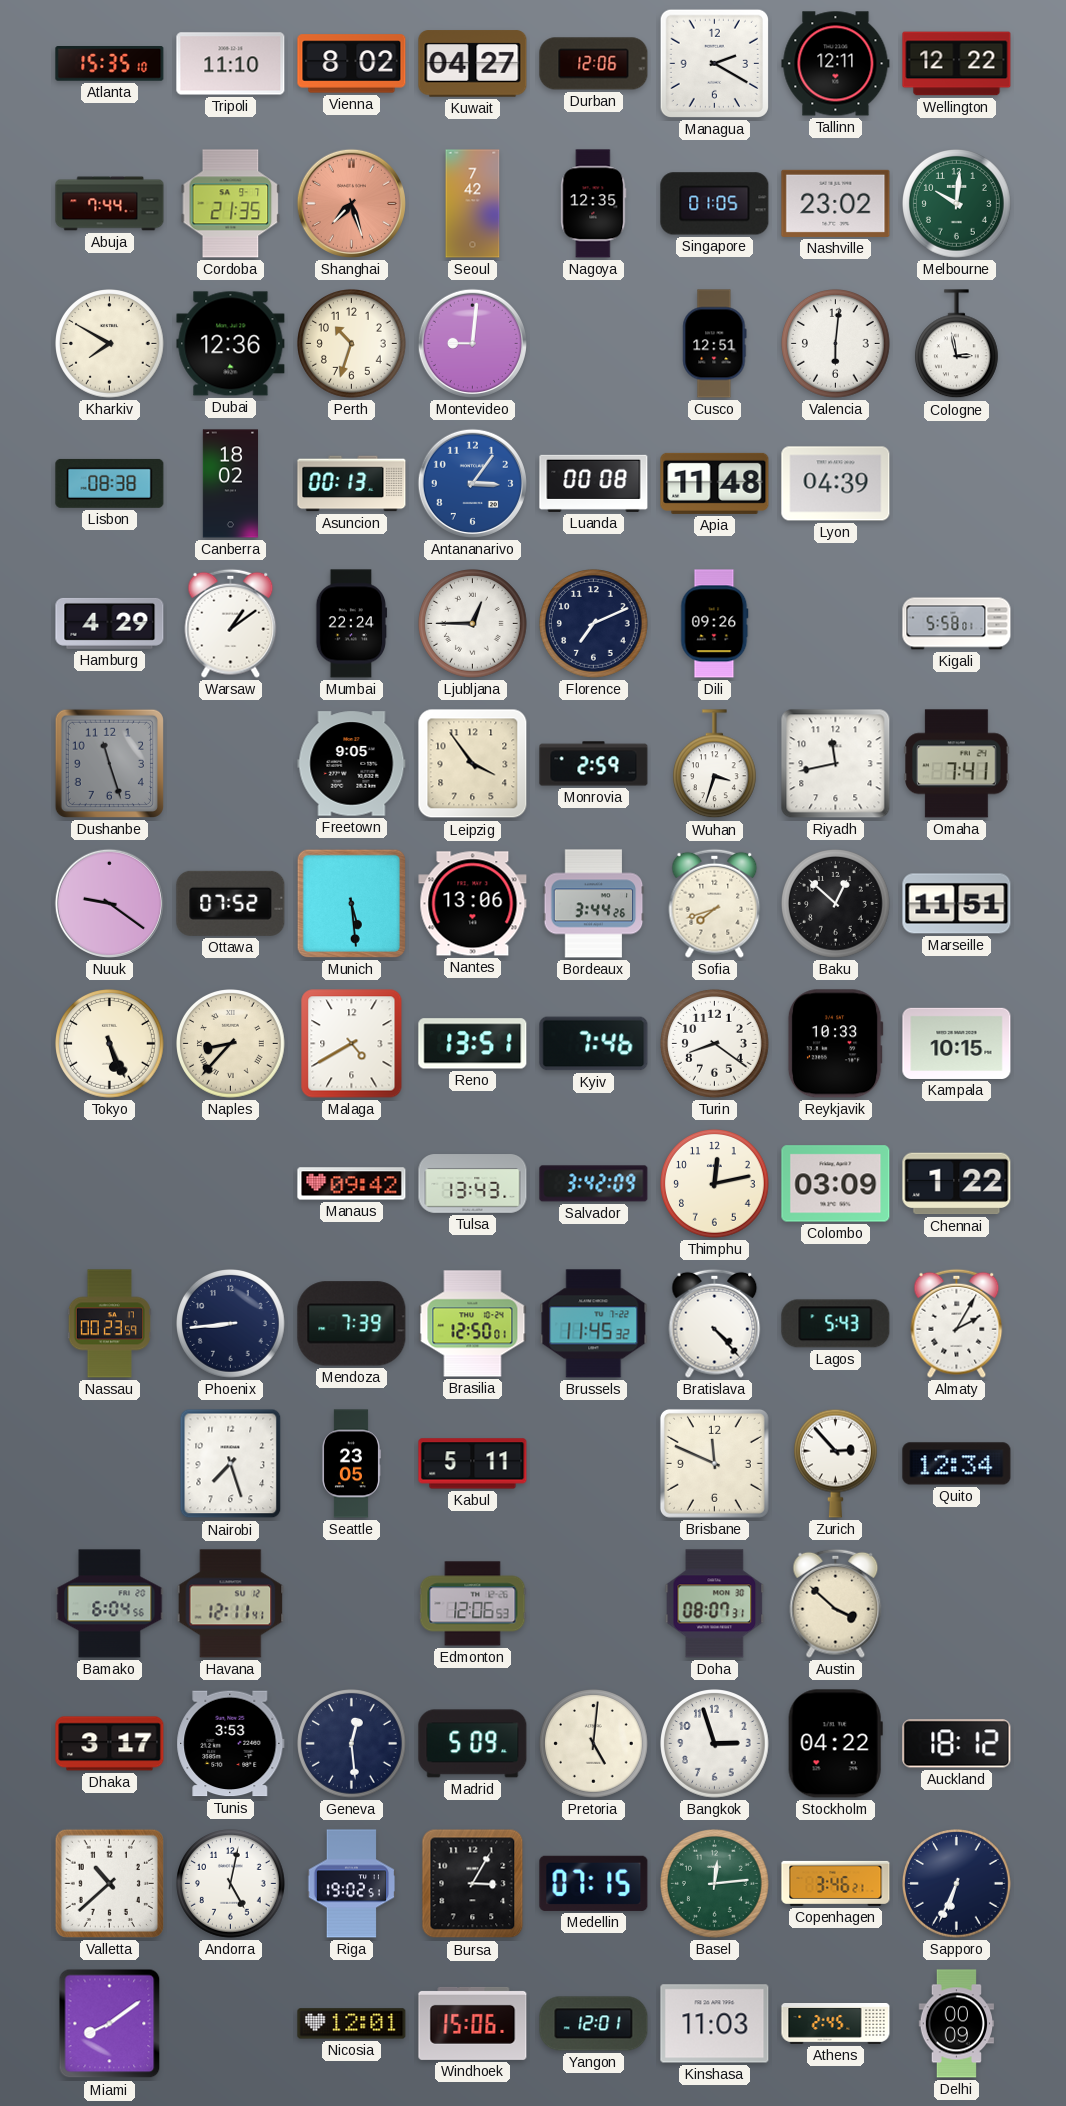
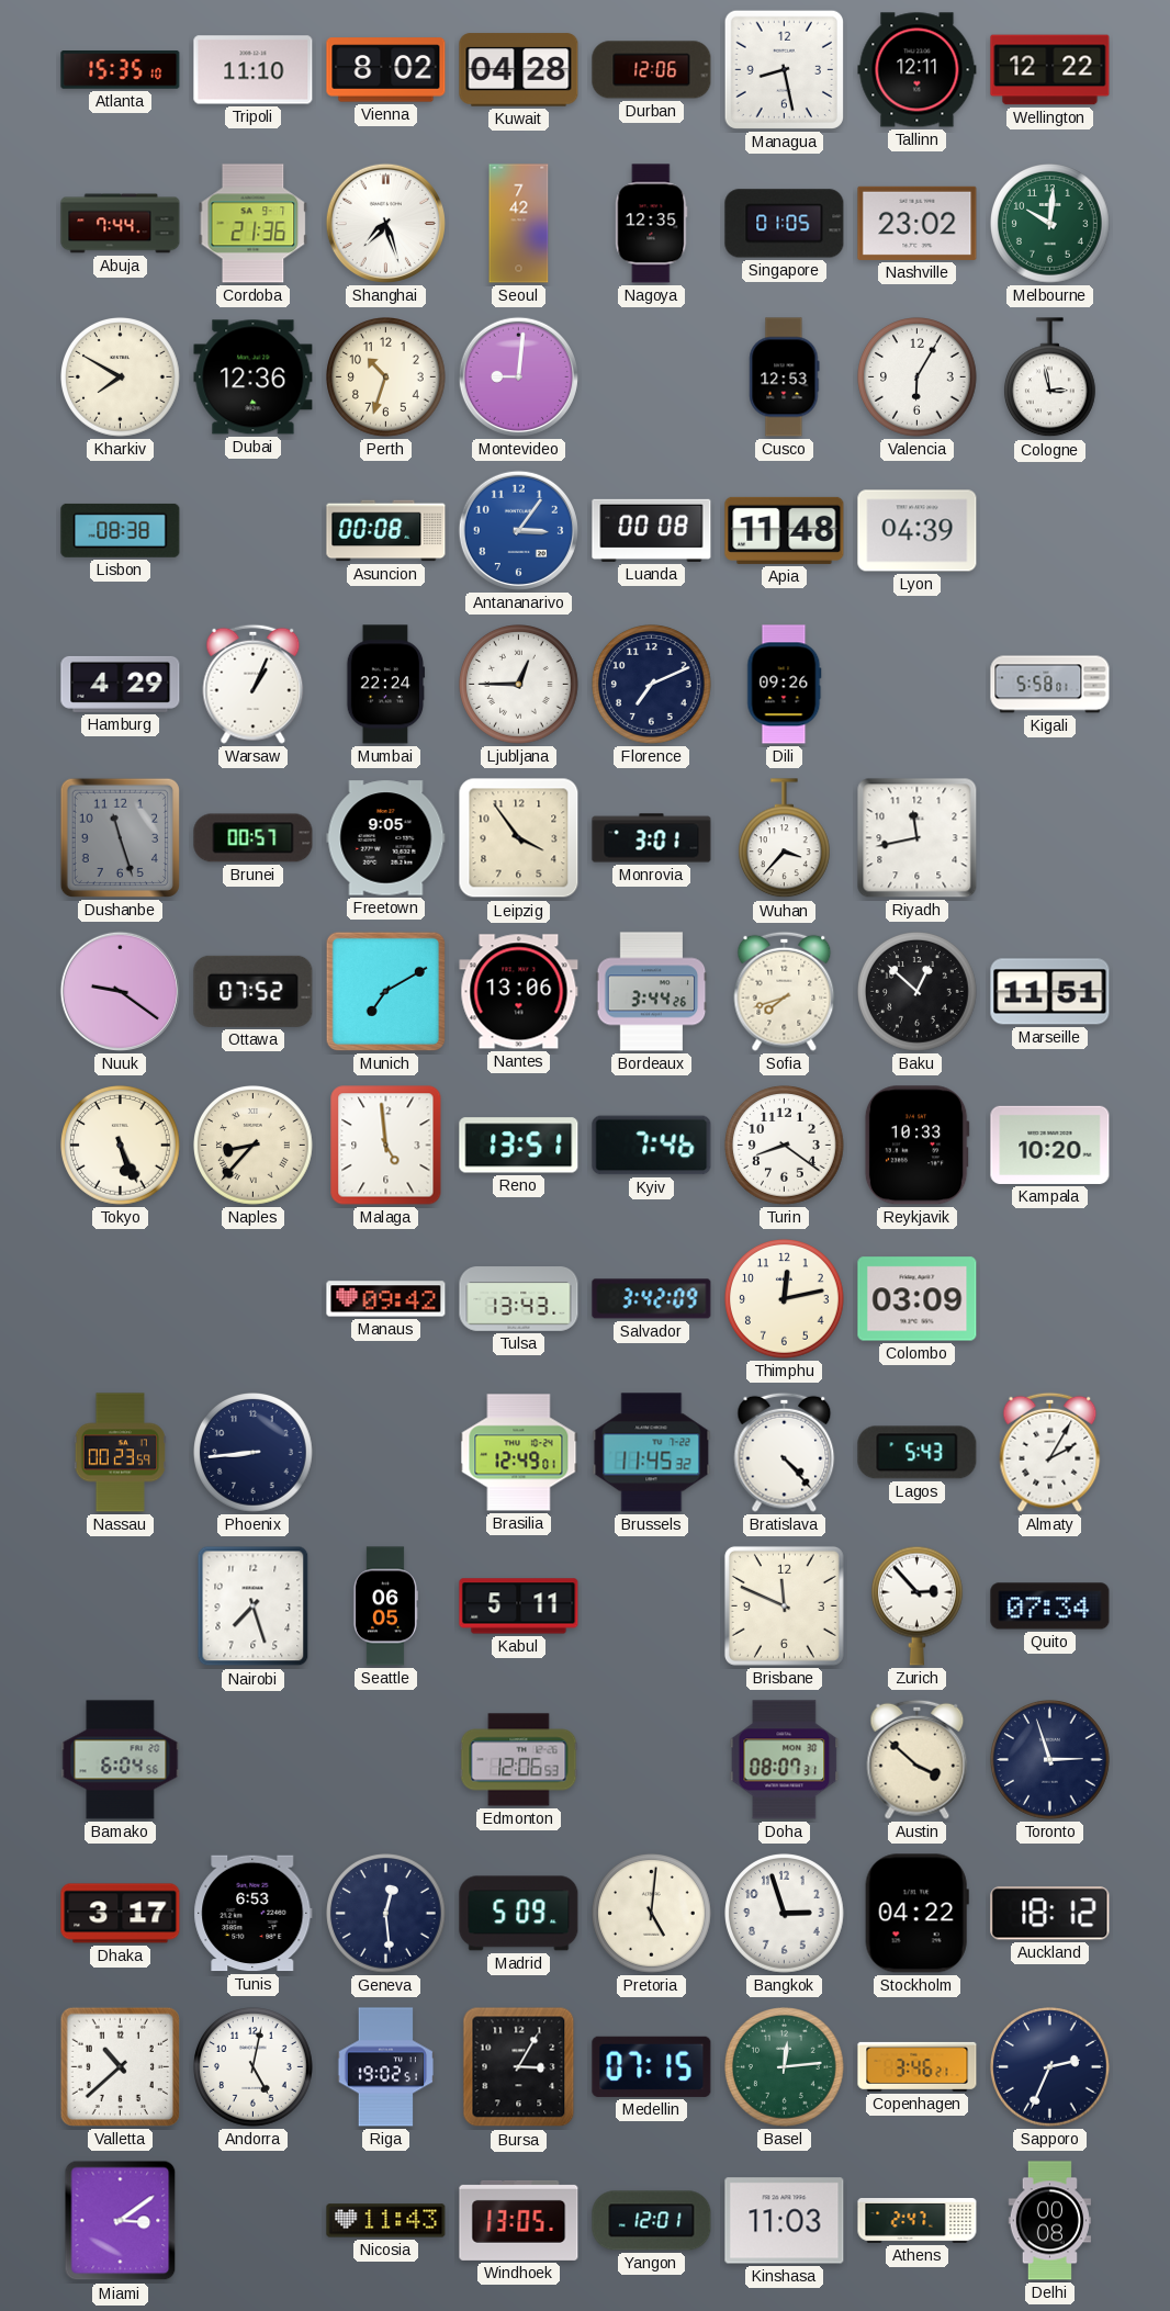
Kuwait: 04:27 -> 04:28
Managua: 2:20 -> 8:28
Cordoba: 21:35 -> 21:36
Shanghai dial: salmon -> white
Cusco: 12:51 -> 12:53
Valencia: 6:01 -> 6:05
Canberra: 18:02 -> none
Asuncion: 00:13 -> 00:08
Warsaw: 1:09 -> 1:04
Brunei: none -> 00:57
Monrovia: 2:59 -> 3:01
Wuhan: 3:33 -> 3:37
Omaha: 7:41 -> none
Munich: 5:29 -> 7:10
Malaga: 4:40 -> 4:59
Kampala: 10:15 -> 10:20
Chennai: 1:22 -> none
Mendoza: 7:39 -> none
Brasilia: 12:50 -> 12:49
Seattle: 23:05 -> 06:05
Quito: 12:34 -> 07:34
Havana: 12:11 -> none
Toronto: none -> 2:57
Tunis: 3:53 -> 6:53
Sapporo: 6:34 -> 2:34
Miami: 8:09 -> 3:09
Nicosia: 12:01 -> 11:43
Windhoek: 15:06 -> 13:05
Athens: 2:45 -> 2:47
Delhi: 00:09 -> 00:08
